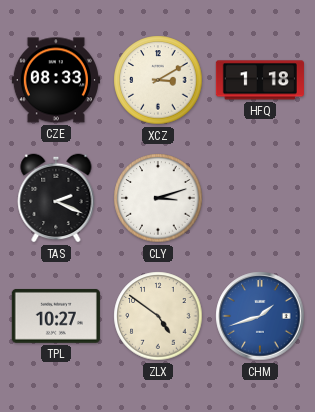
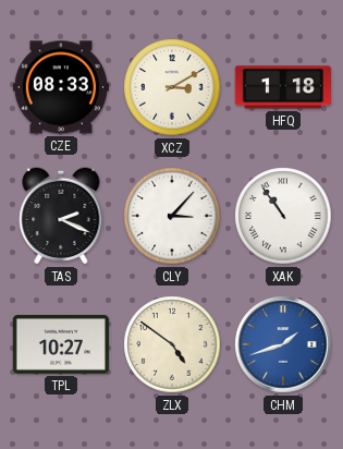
CLY: 3:12 -> 3:07
XAK: none -> 10:54
